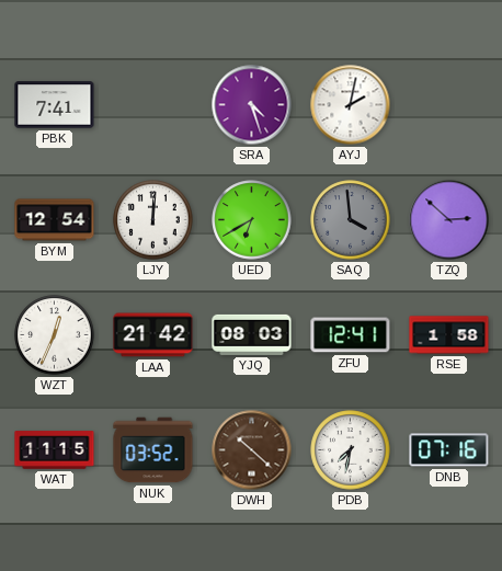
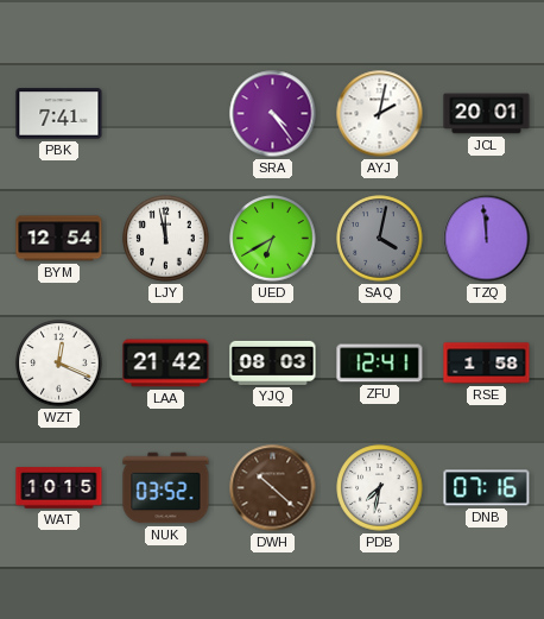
SRA: 4:27 -> 4:24
JCL: none -> 20:01
LJY: 12:01 -> 11:58
SAQ: 3:59 -> 4:02
TZQ: 2:52 -> 11:59
WZT: 12:34 -> 12:19
WAT: 11:15 -> 10:15
